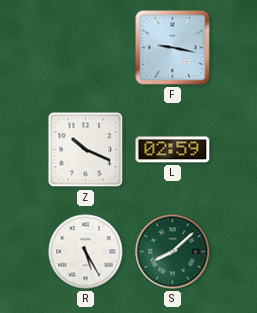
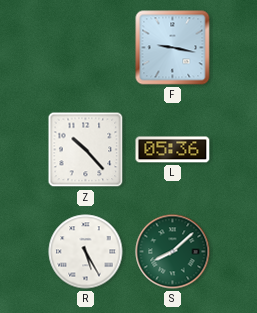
Z: 10:19 -> 10:23
L: 02:59 -> 05:36
